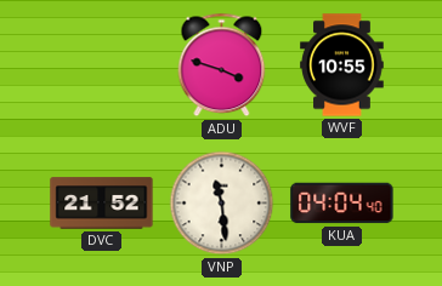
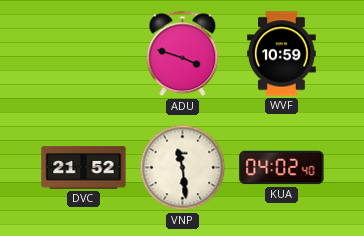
WVF: 10:55 -> 10:59
KUA: 04:04 -> 04:02
